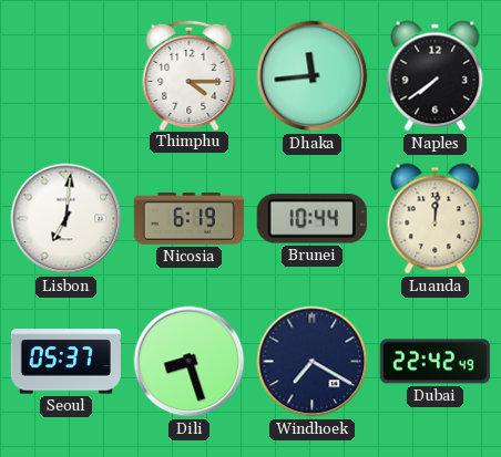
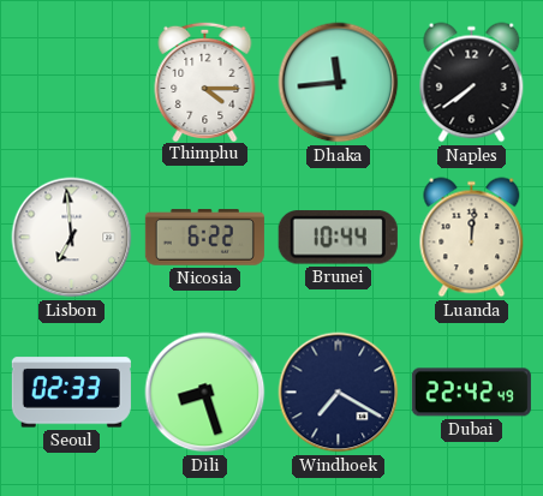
Lisbon: 7:01 -> 6:59
Nicosia: 6:19 -> 6:22
Seoul: 05:37 -> 02:33
